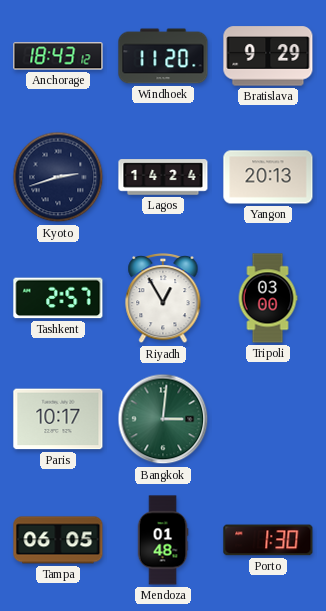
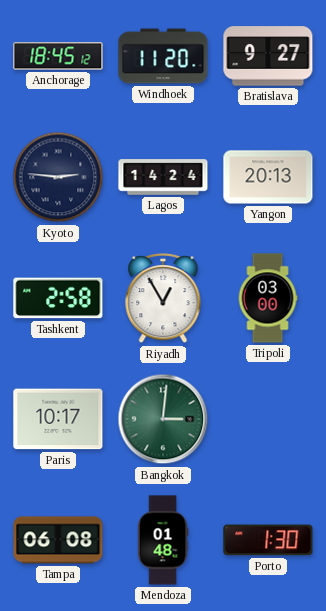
Anchorage: 18:43 -> 18:45
Bratislava: 9:29 -> 9:27
Kyoto: 2:42 -> 2:46
Tashkent: 2:57 -> 2:58
Tampa: 06:05 -> 06:08
